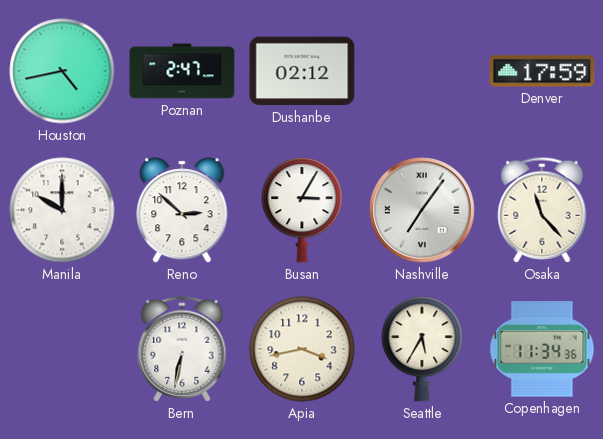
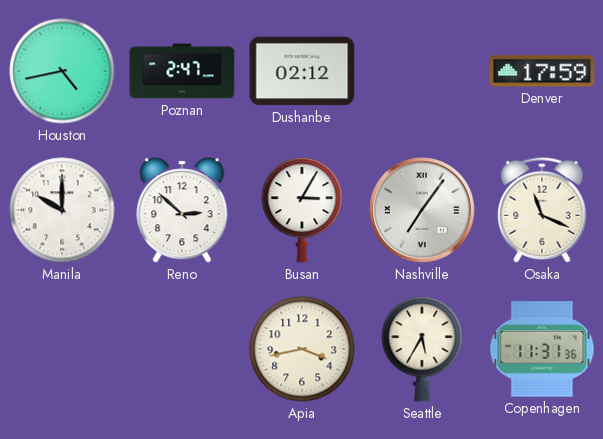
Osaka: 11:23 -> 11:19
Bern: 6:32 -> none
Copenhagen: 11:34 -> 11:31
